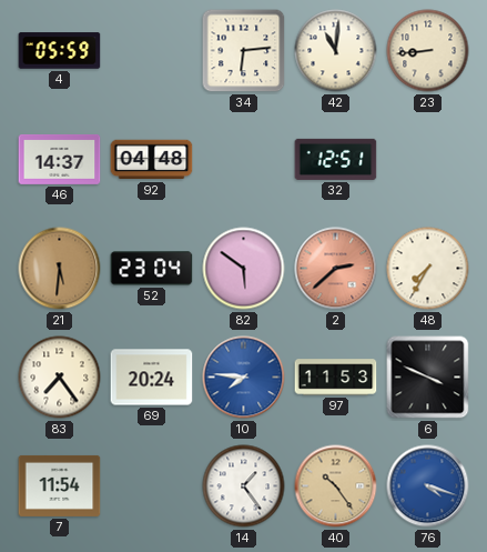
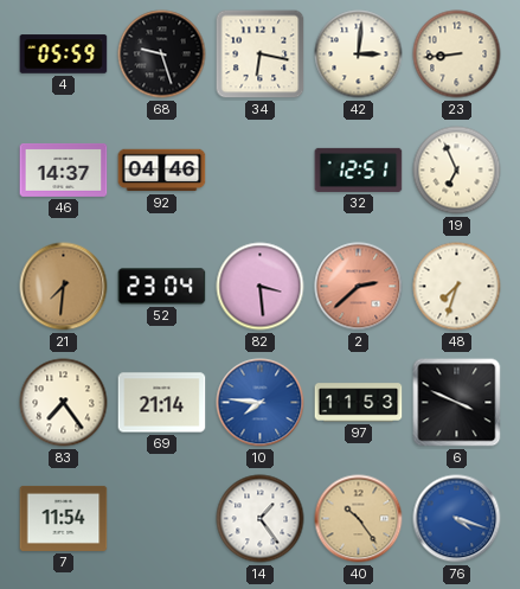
68: none -> 9:27
34: 6:14 -> 6:17
42: 11:01 -> 3:01
92: 04:48 -> 04:46
19: none -> 6:56
21: 5:31 -> 7:31
82: 5:51 -> 3:29
48: 7:35 -> 7:33
69: 20:24 -> 21:14
